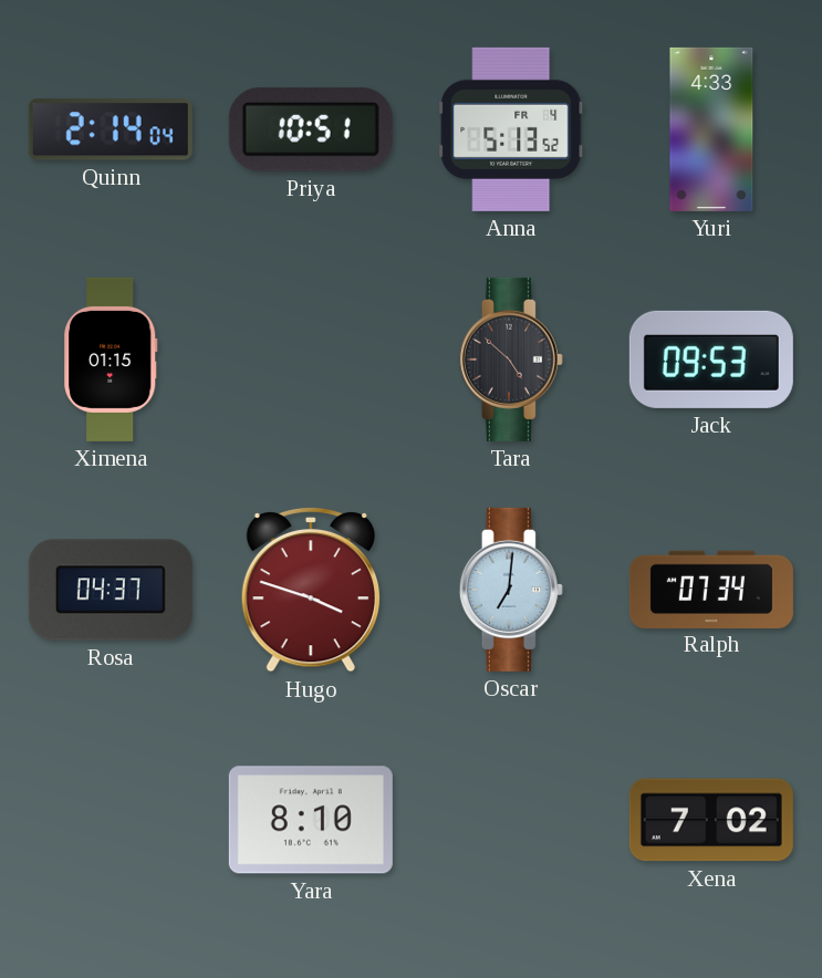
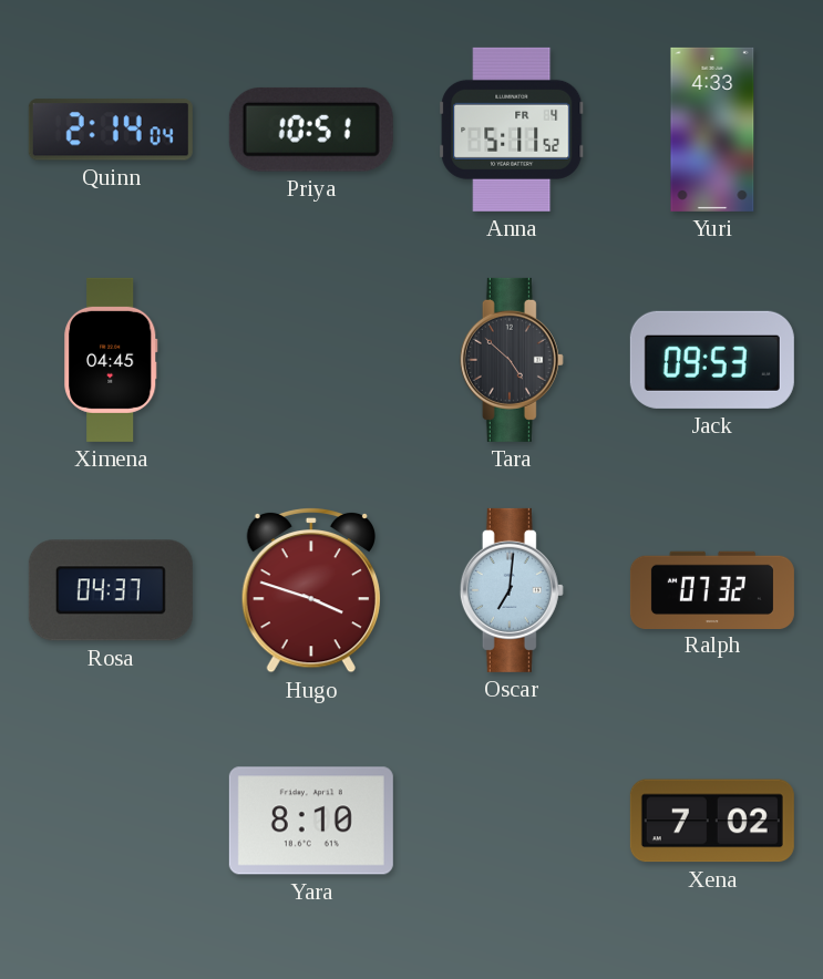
Anna: 5:13 -> 5:11
Ximena: 01:15 -> 04:45
Ralph: 07:34 -> 07:32
